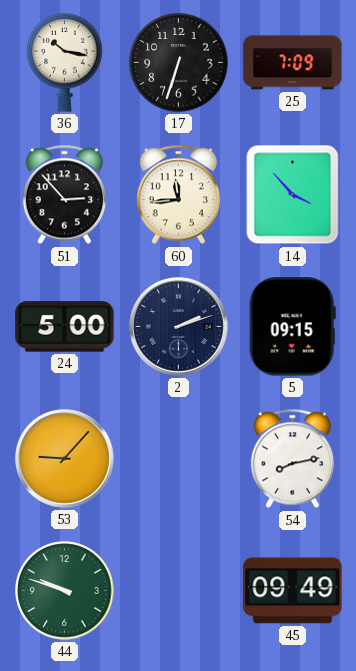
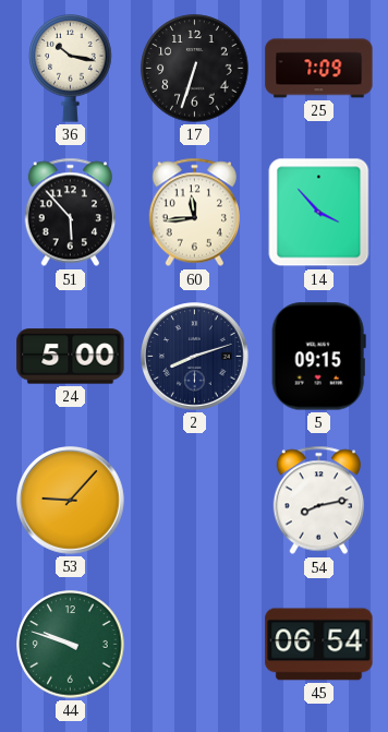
51: 2:53 -> 5:53
2: 2:12 -> 8:12
45: 09:49 -> 06:54
